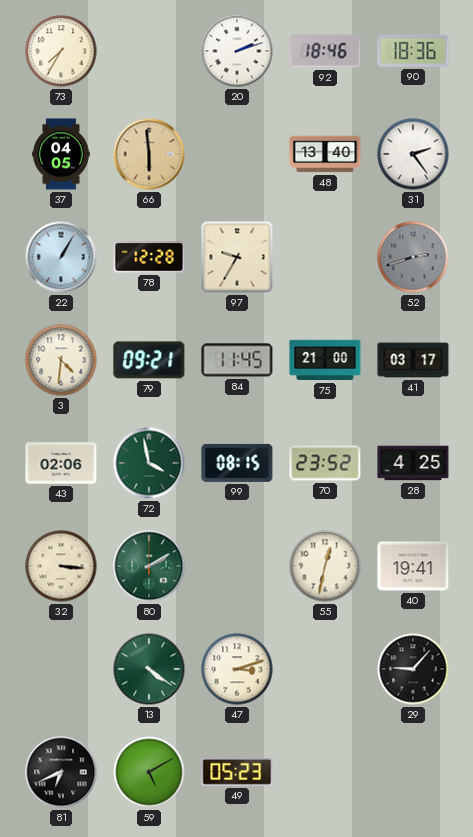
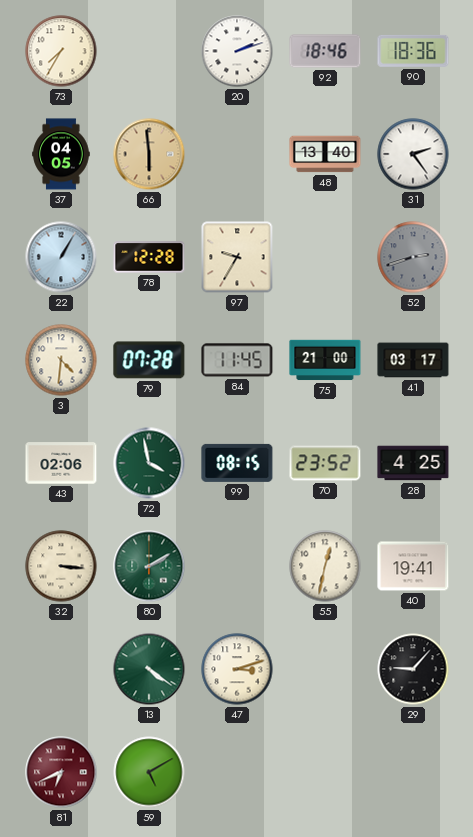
79: 09:21 -> 07:28
81 dial: black -> burgundy
49: 05:23 -> none
